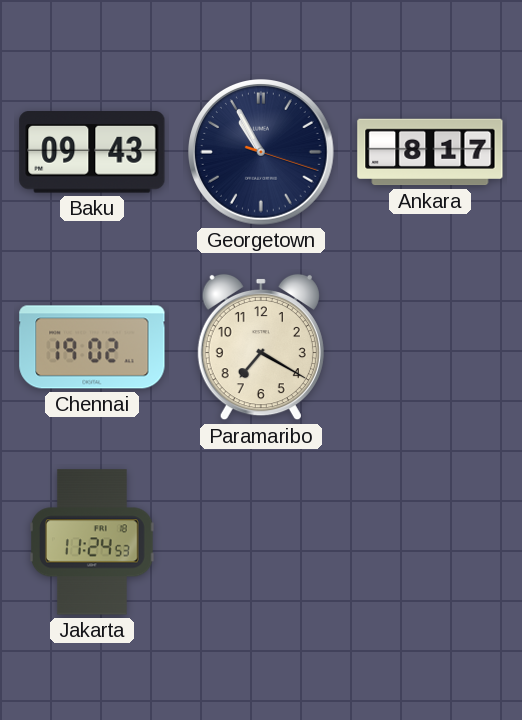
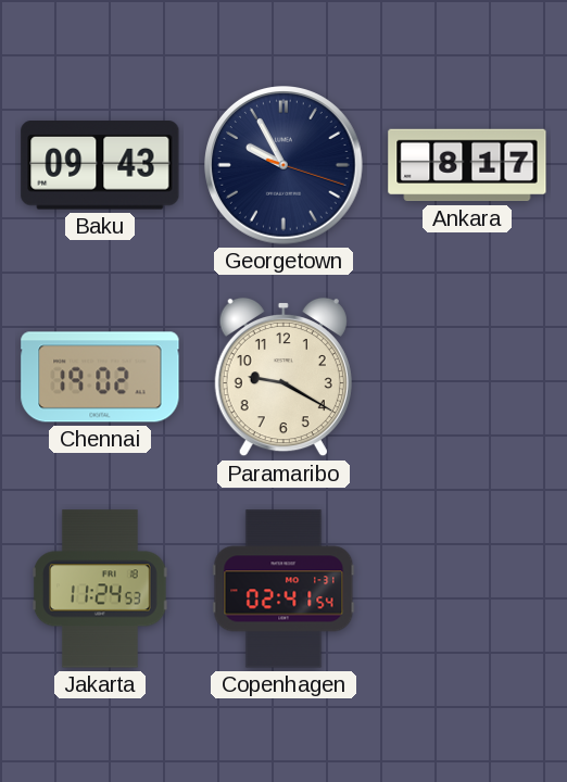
Georgetown: 10:55 -> 9:55
Paramaribo: 7:20 -> 9:20
Copenhagen: none -> 02:41
